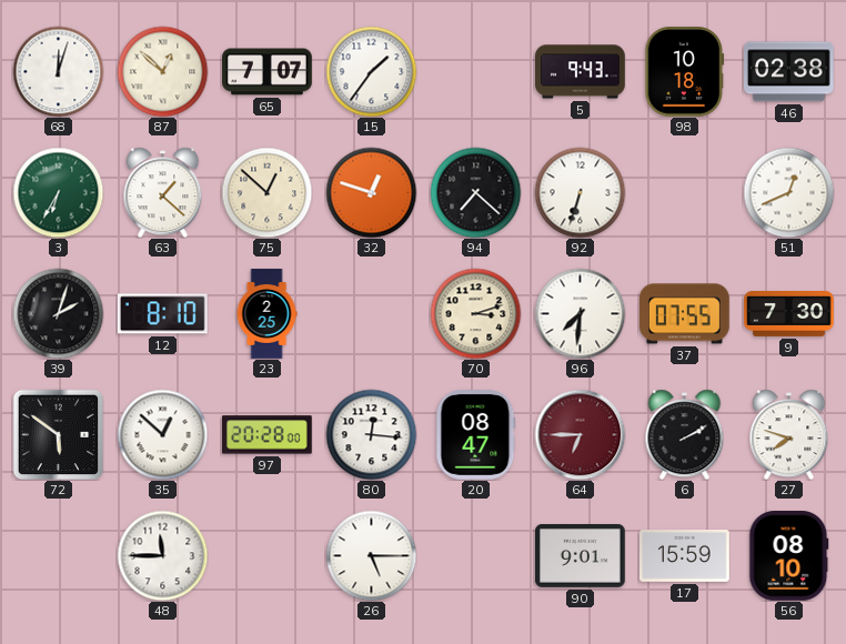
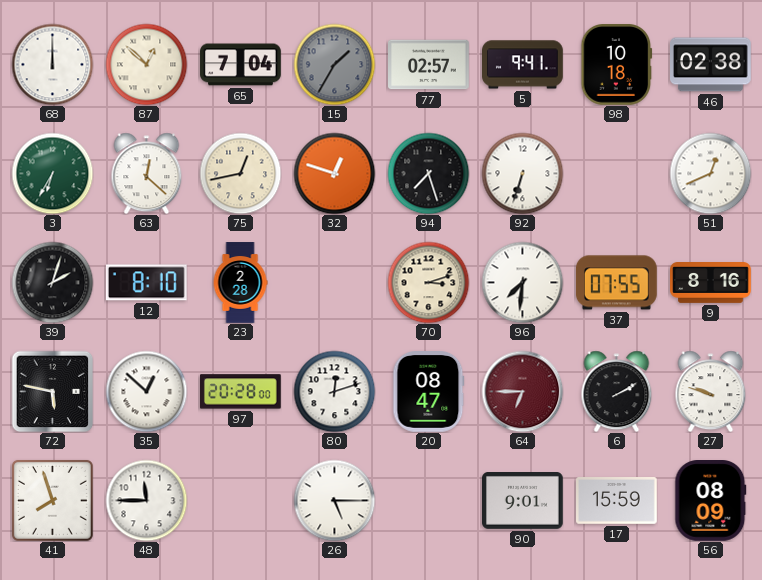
68: 12:03 -> 12:00
65: 7:07 -> 7:04
15: 1:36 -> 1:35
15 dial: white -> grey
77: none -> 02:57
5: 9:43 -> 9:41
63: 1:22 -> 12:22
75: 12:52 -> 12:43
94: 7:22 -> 7:27
23: 2:25 -> 2:28
9: 7:30 -> 8:16
72: 5:51 -> 5:47
80: 12:16 -> 12:12
27: 7:48 -> 9:48
41: none -> 7:57
56: 08:10 -> 08:09
